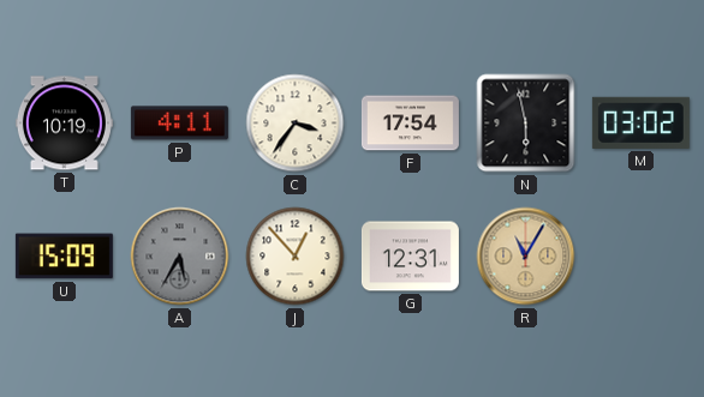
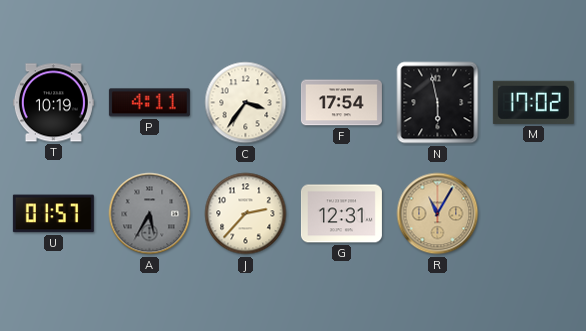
M: 03:02 -> 17:02
U: 15:09 -> 01:57
J: 12:53 -> 2:37
